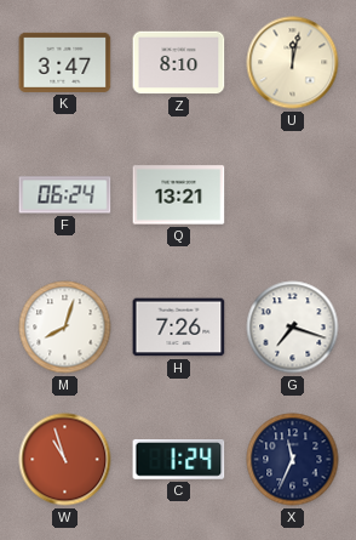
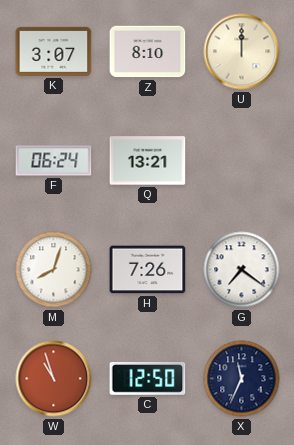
K: 3:47 -> 3:07
U: 12:02 -> 12:00
G: 7:18 -> 7:21
C: 1:24 -> 12:50
